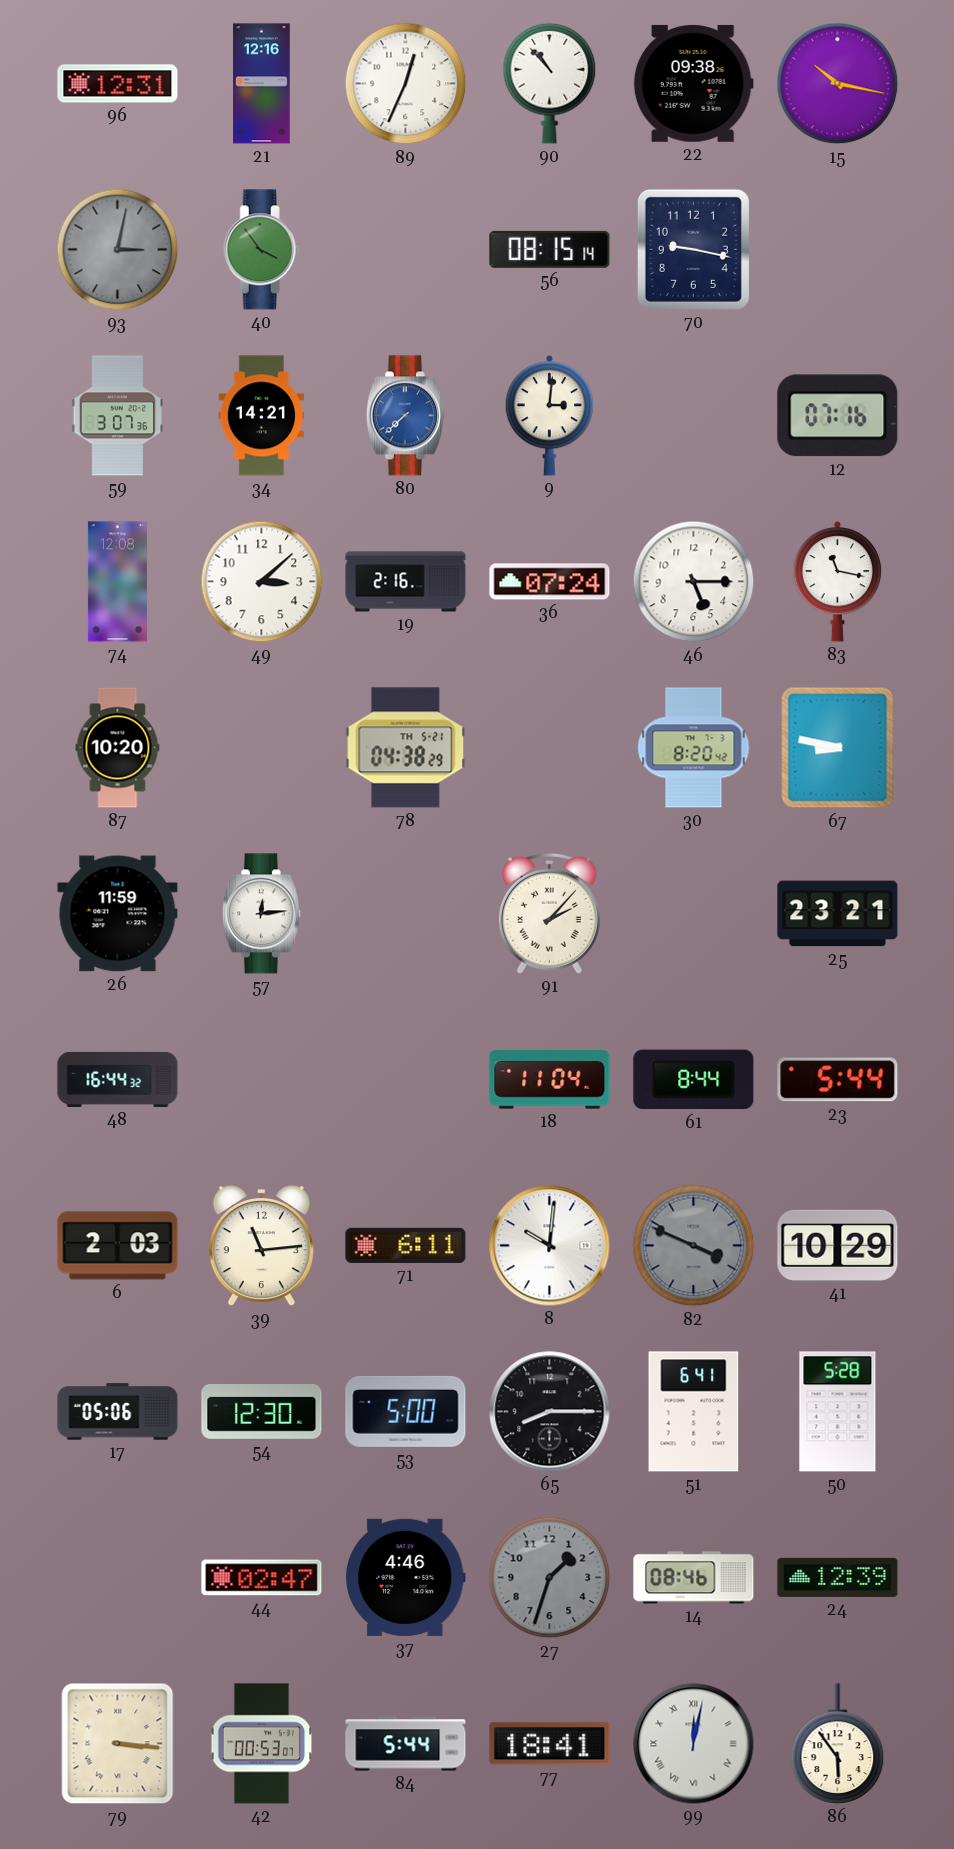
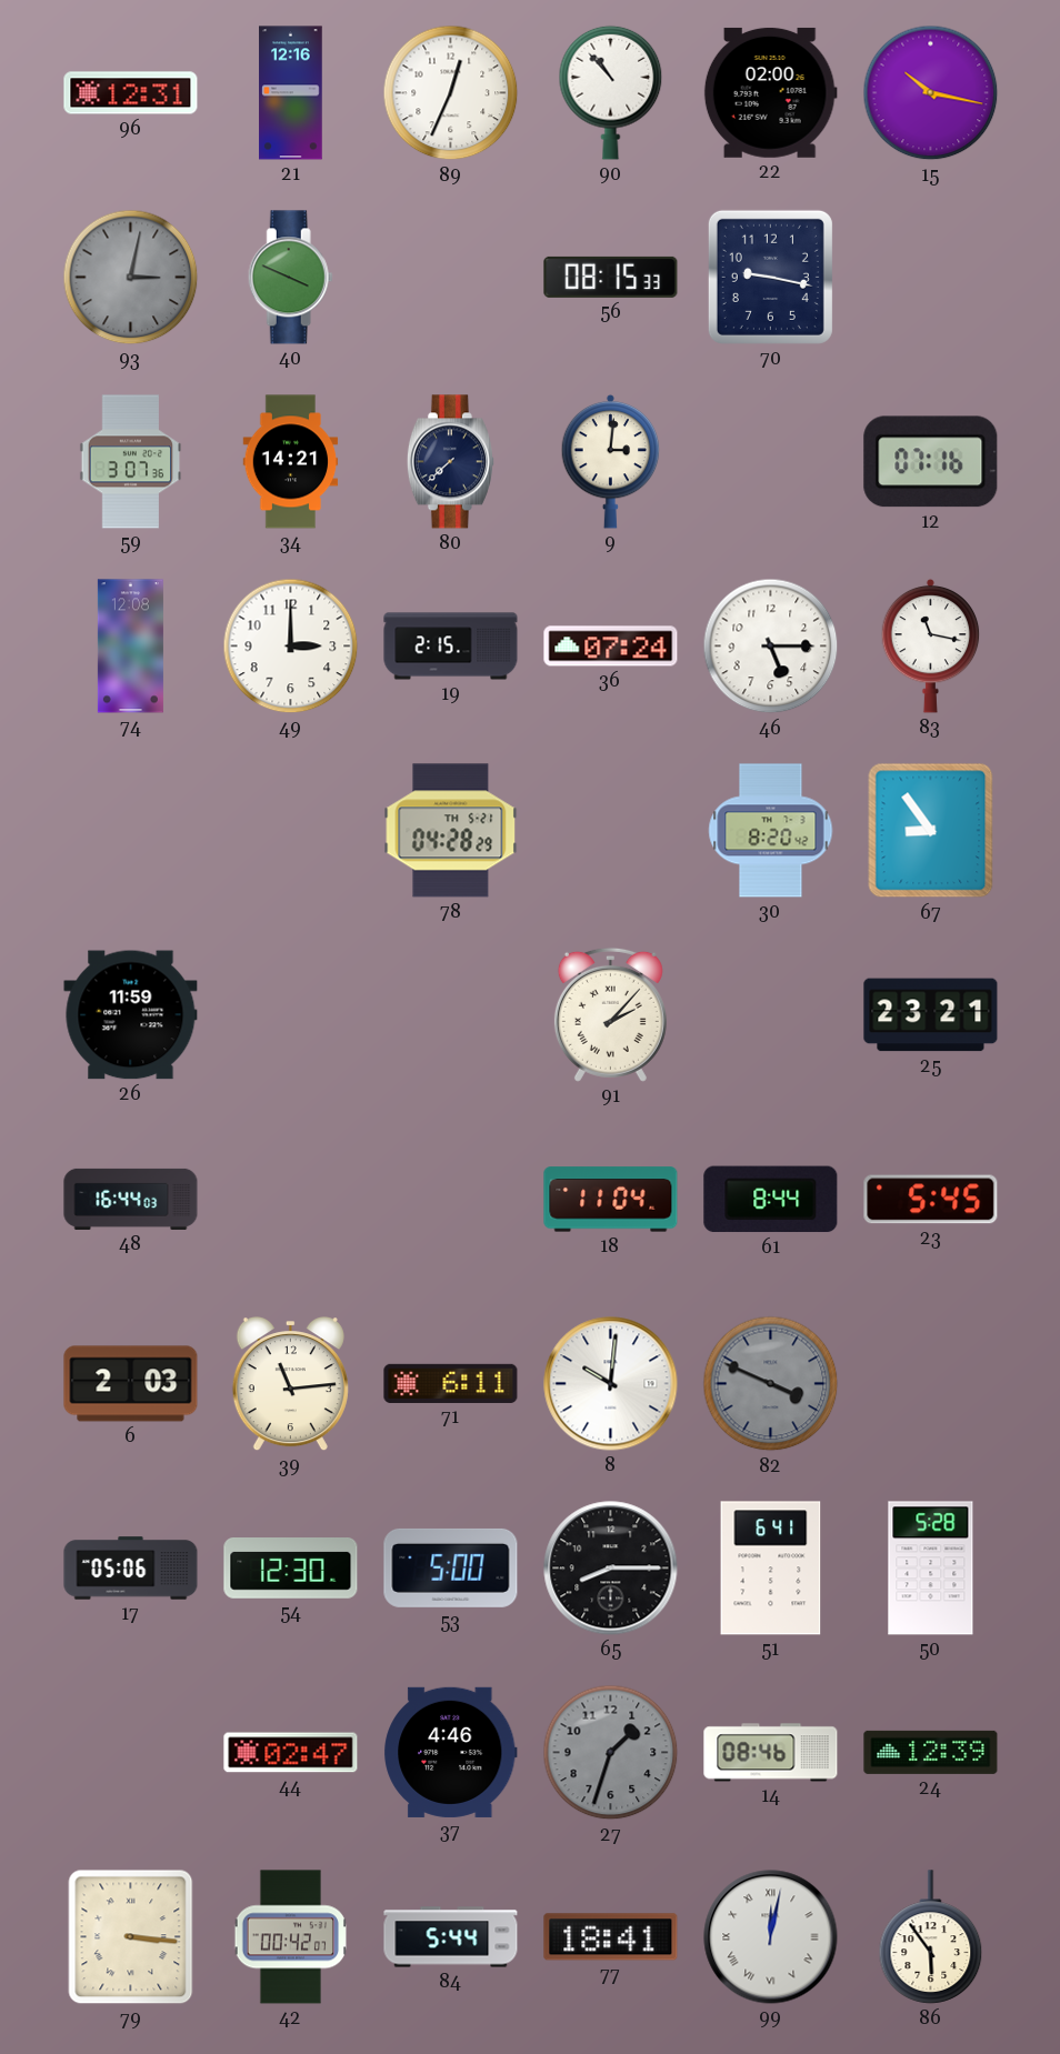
22: 09:38 -> 02:00
40: 3:54 -> 3:49
56: 08:15:14 -> 08:15:33
80 dial: blue -> navy
49: 3:08 -> 3:00
19: 2:16 -> 2:15
87: 10:20 -> none
78: 04:38 -> 04:28
67: 8:47 -> 8:54
57: 12:14 -> none
48: 16:44:32 -> 16:44:03
23: 5:44 -> 5:45
41: 10:29 -> none
42: 00:53 -> 00:42
